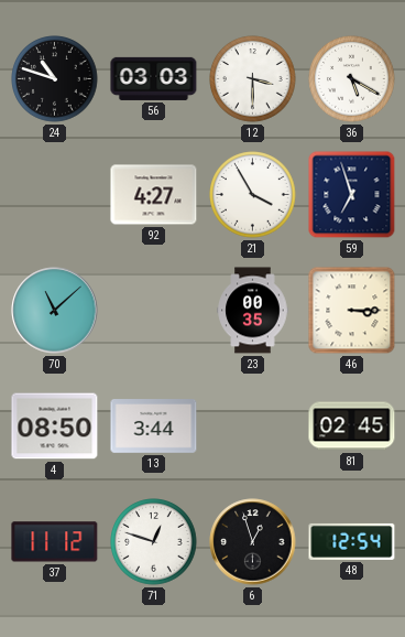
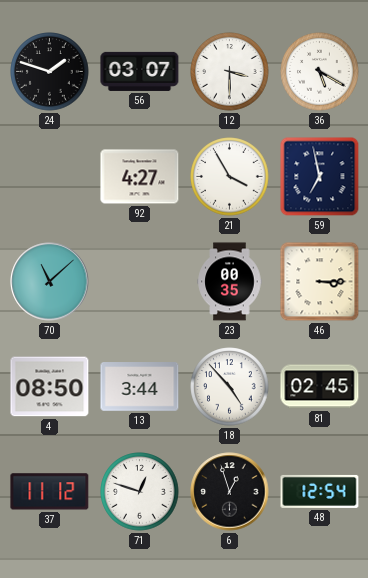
24: 10:48 -> 1:48
56: 03:03 -> 03:07
59: 6:57 -> 6:58
18: none -> 4:53
